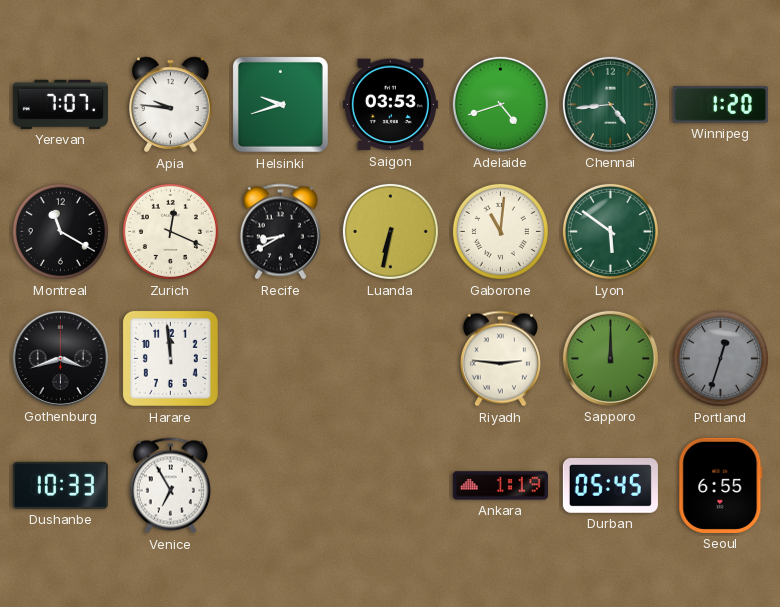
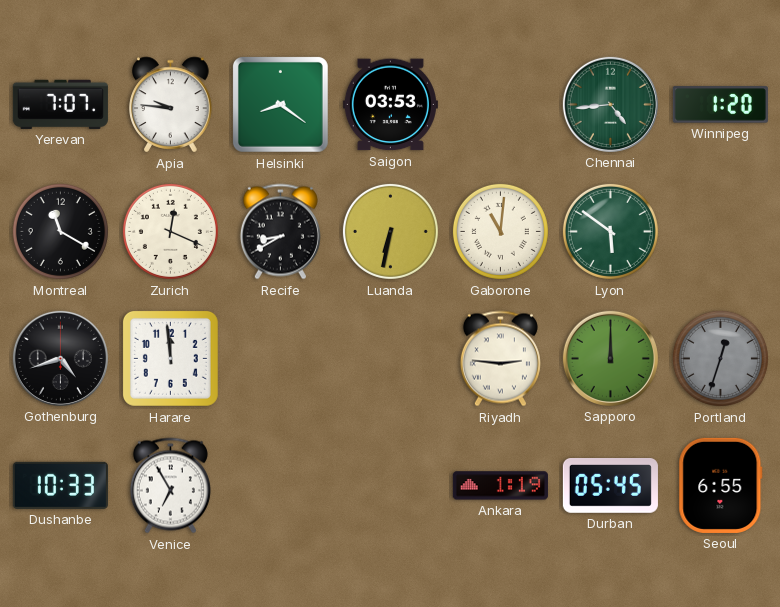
Helsinki: 9:42 -> 8:21
Adelaide: 4:42 -> none
Gothenburg: 3:42 -> 4:42
